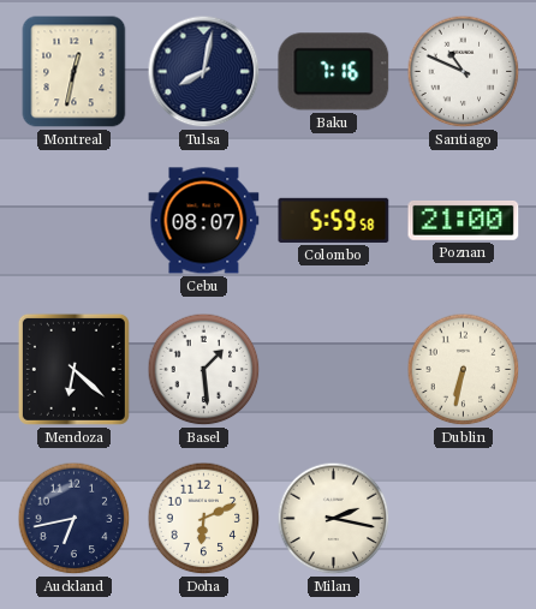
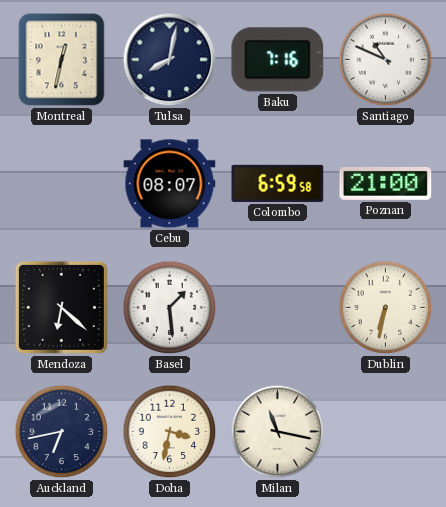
Colombo: 5:59 -> 6:59
Doha: 6:11 -> 3:32
Milan: 2:17 -> 11:17
